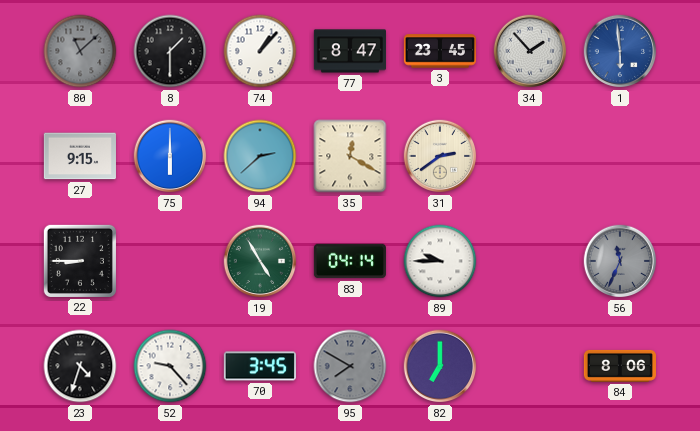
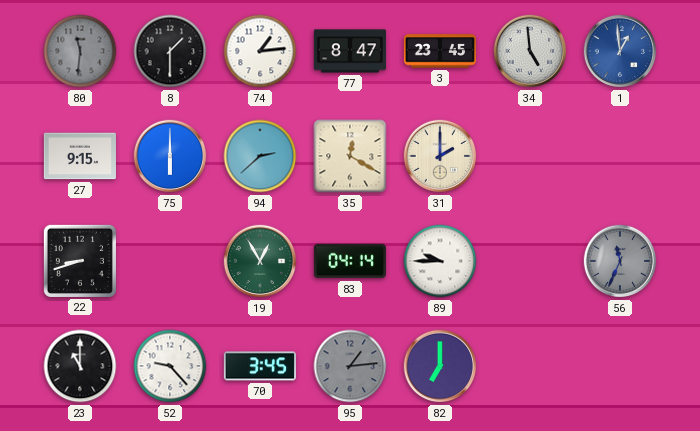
80: 11:08 -> 11:31
74: 1:07 -> 1:14
34: 1:53 -> 4:59
1: 5:59 -> 12:59
31: 2:39 -> 2:00
22: 8:45 -> 8:42
19: 4:55 -> 12:55
23: 4:33 -> 11:00
95: 7:50 -> 1:14
84: 8:06 -> none
